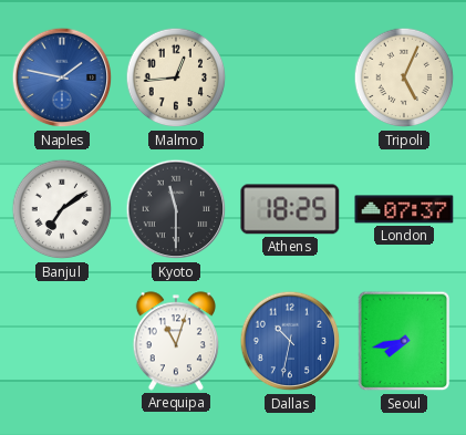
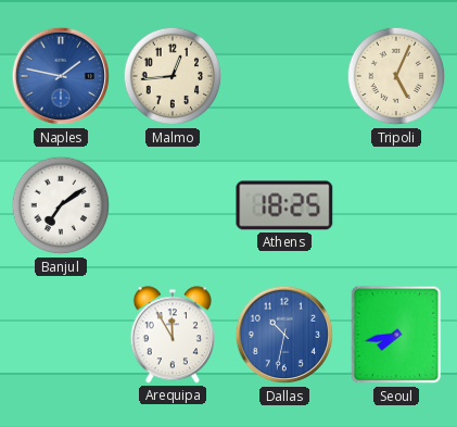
Kyoto: 11:30 -> none
London: 07:37 -> none
Arequipa: 11:03 -> 11:55
